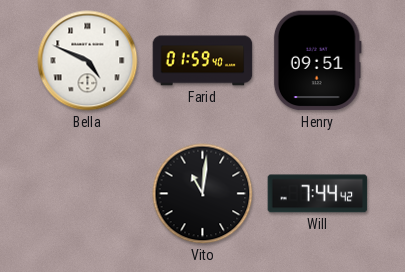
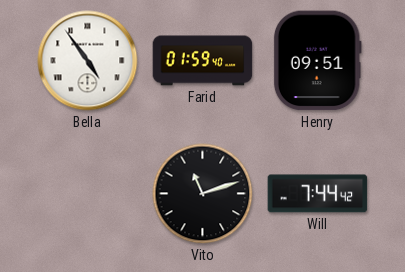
Bella: 4:49 -> 4:54
Vito: 11:01 -> 11:12
